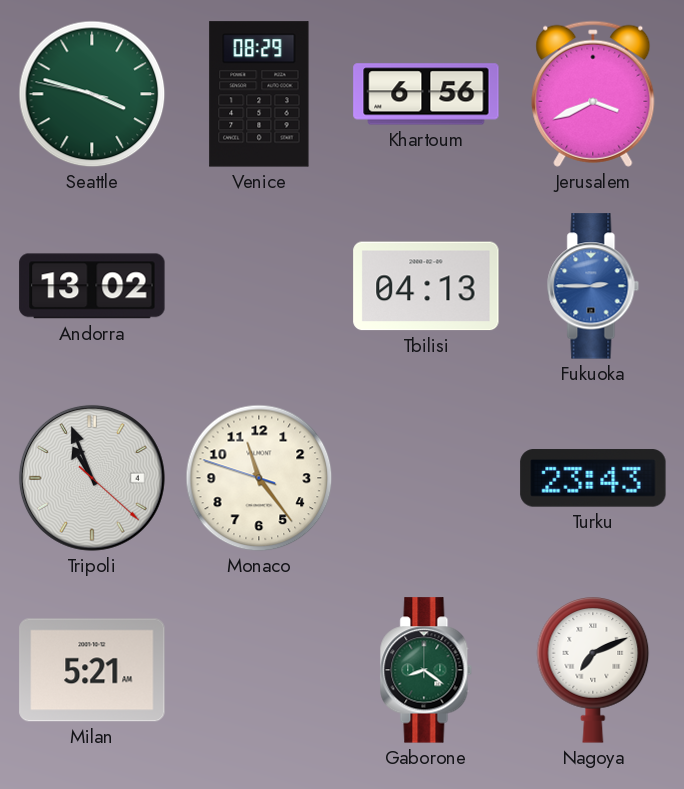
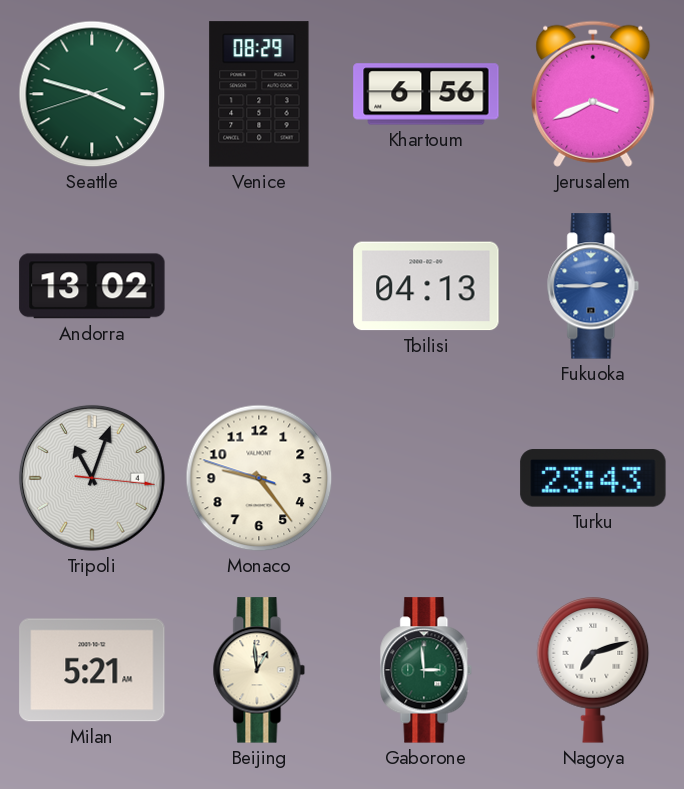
Seattle: 3:47:47 -> 3:47:42
Tripoli: 10:56 -> 11:03
Monaco: 11:23 -> 9:23
Beijing: none -> 12:59
Gaborone: 8:21 -> 2:59
Nagoya: 7:11 -> 7:12
